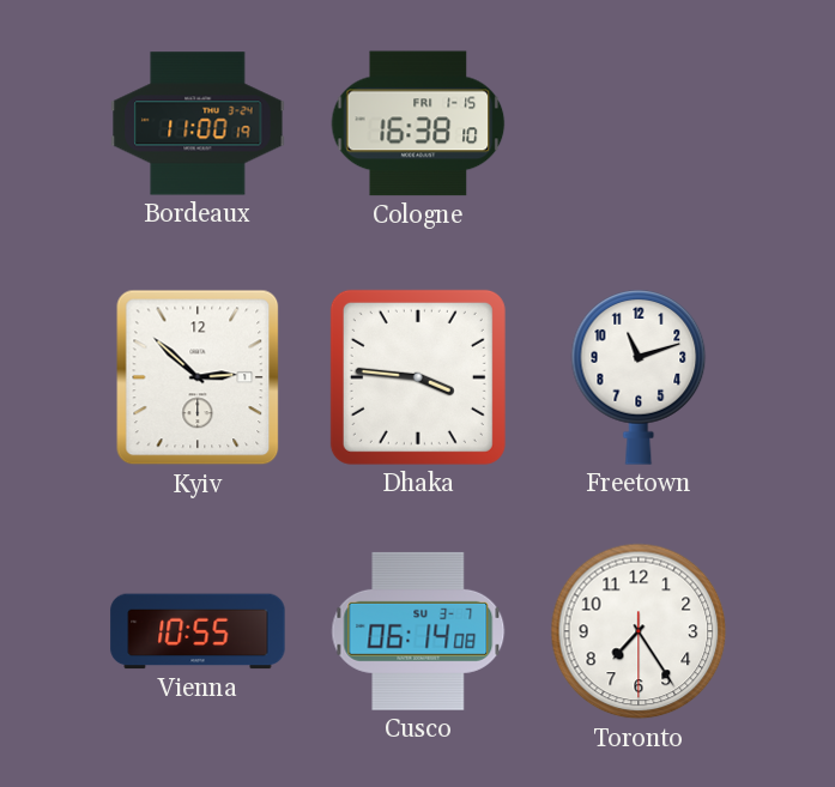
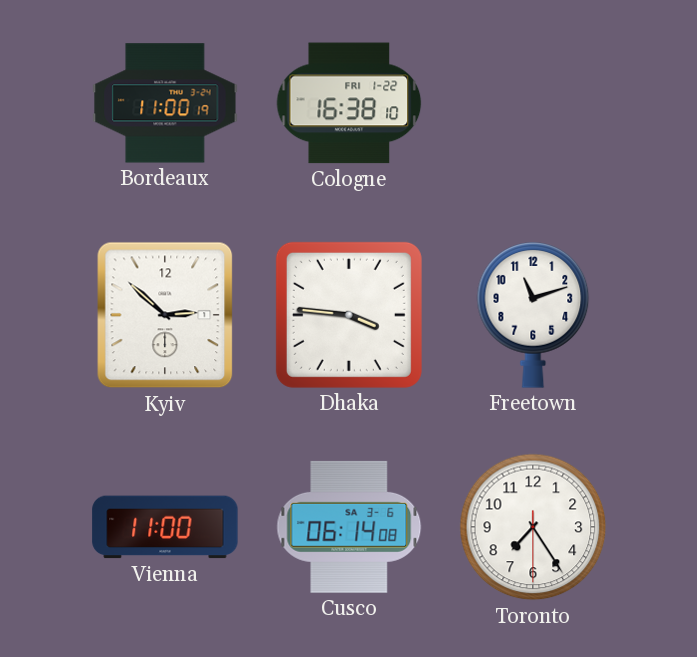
Cologne date: FRI 1-15 -> FRI 1-22
Vienna: 10:55 -> 11:00
Cusco date: SU 3-7 -> SA 3-6
